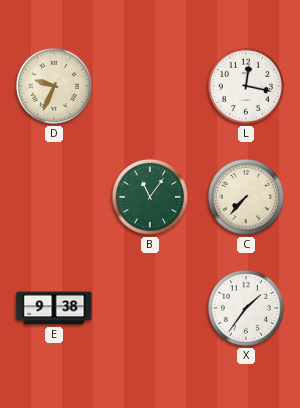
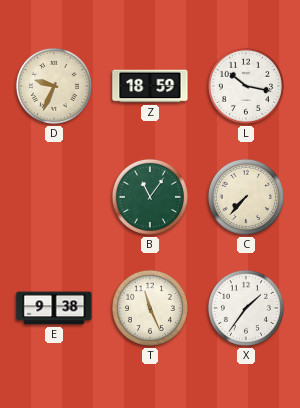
Z: none -> 18:59
L: 12:17 -> 10:17
T: none -> 11:26
